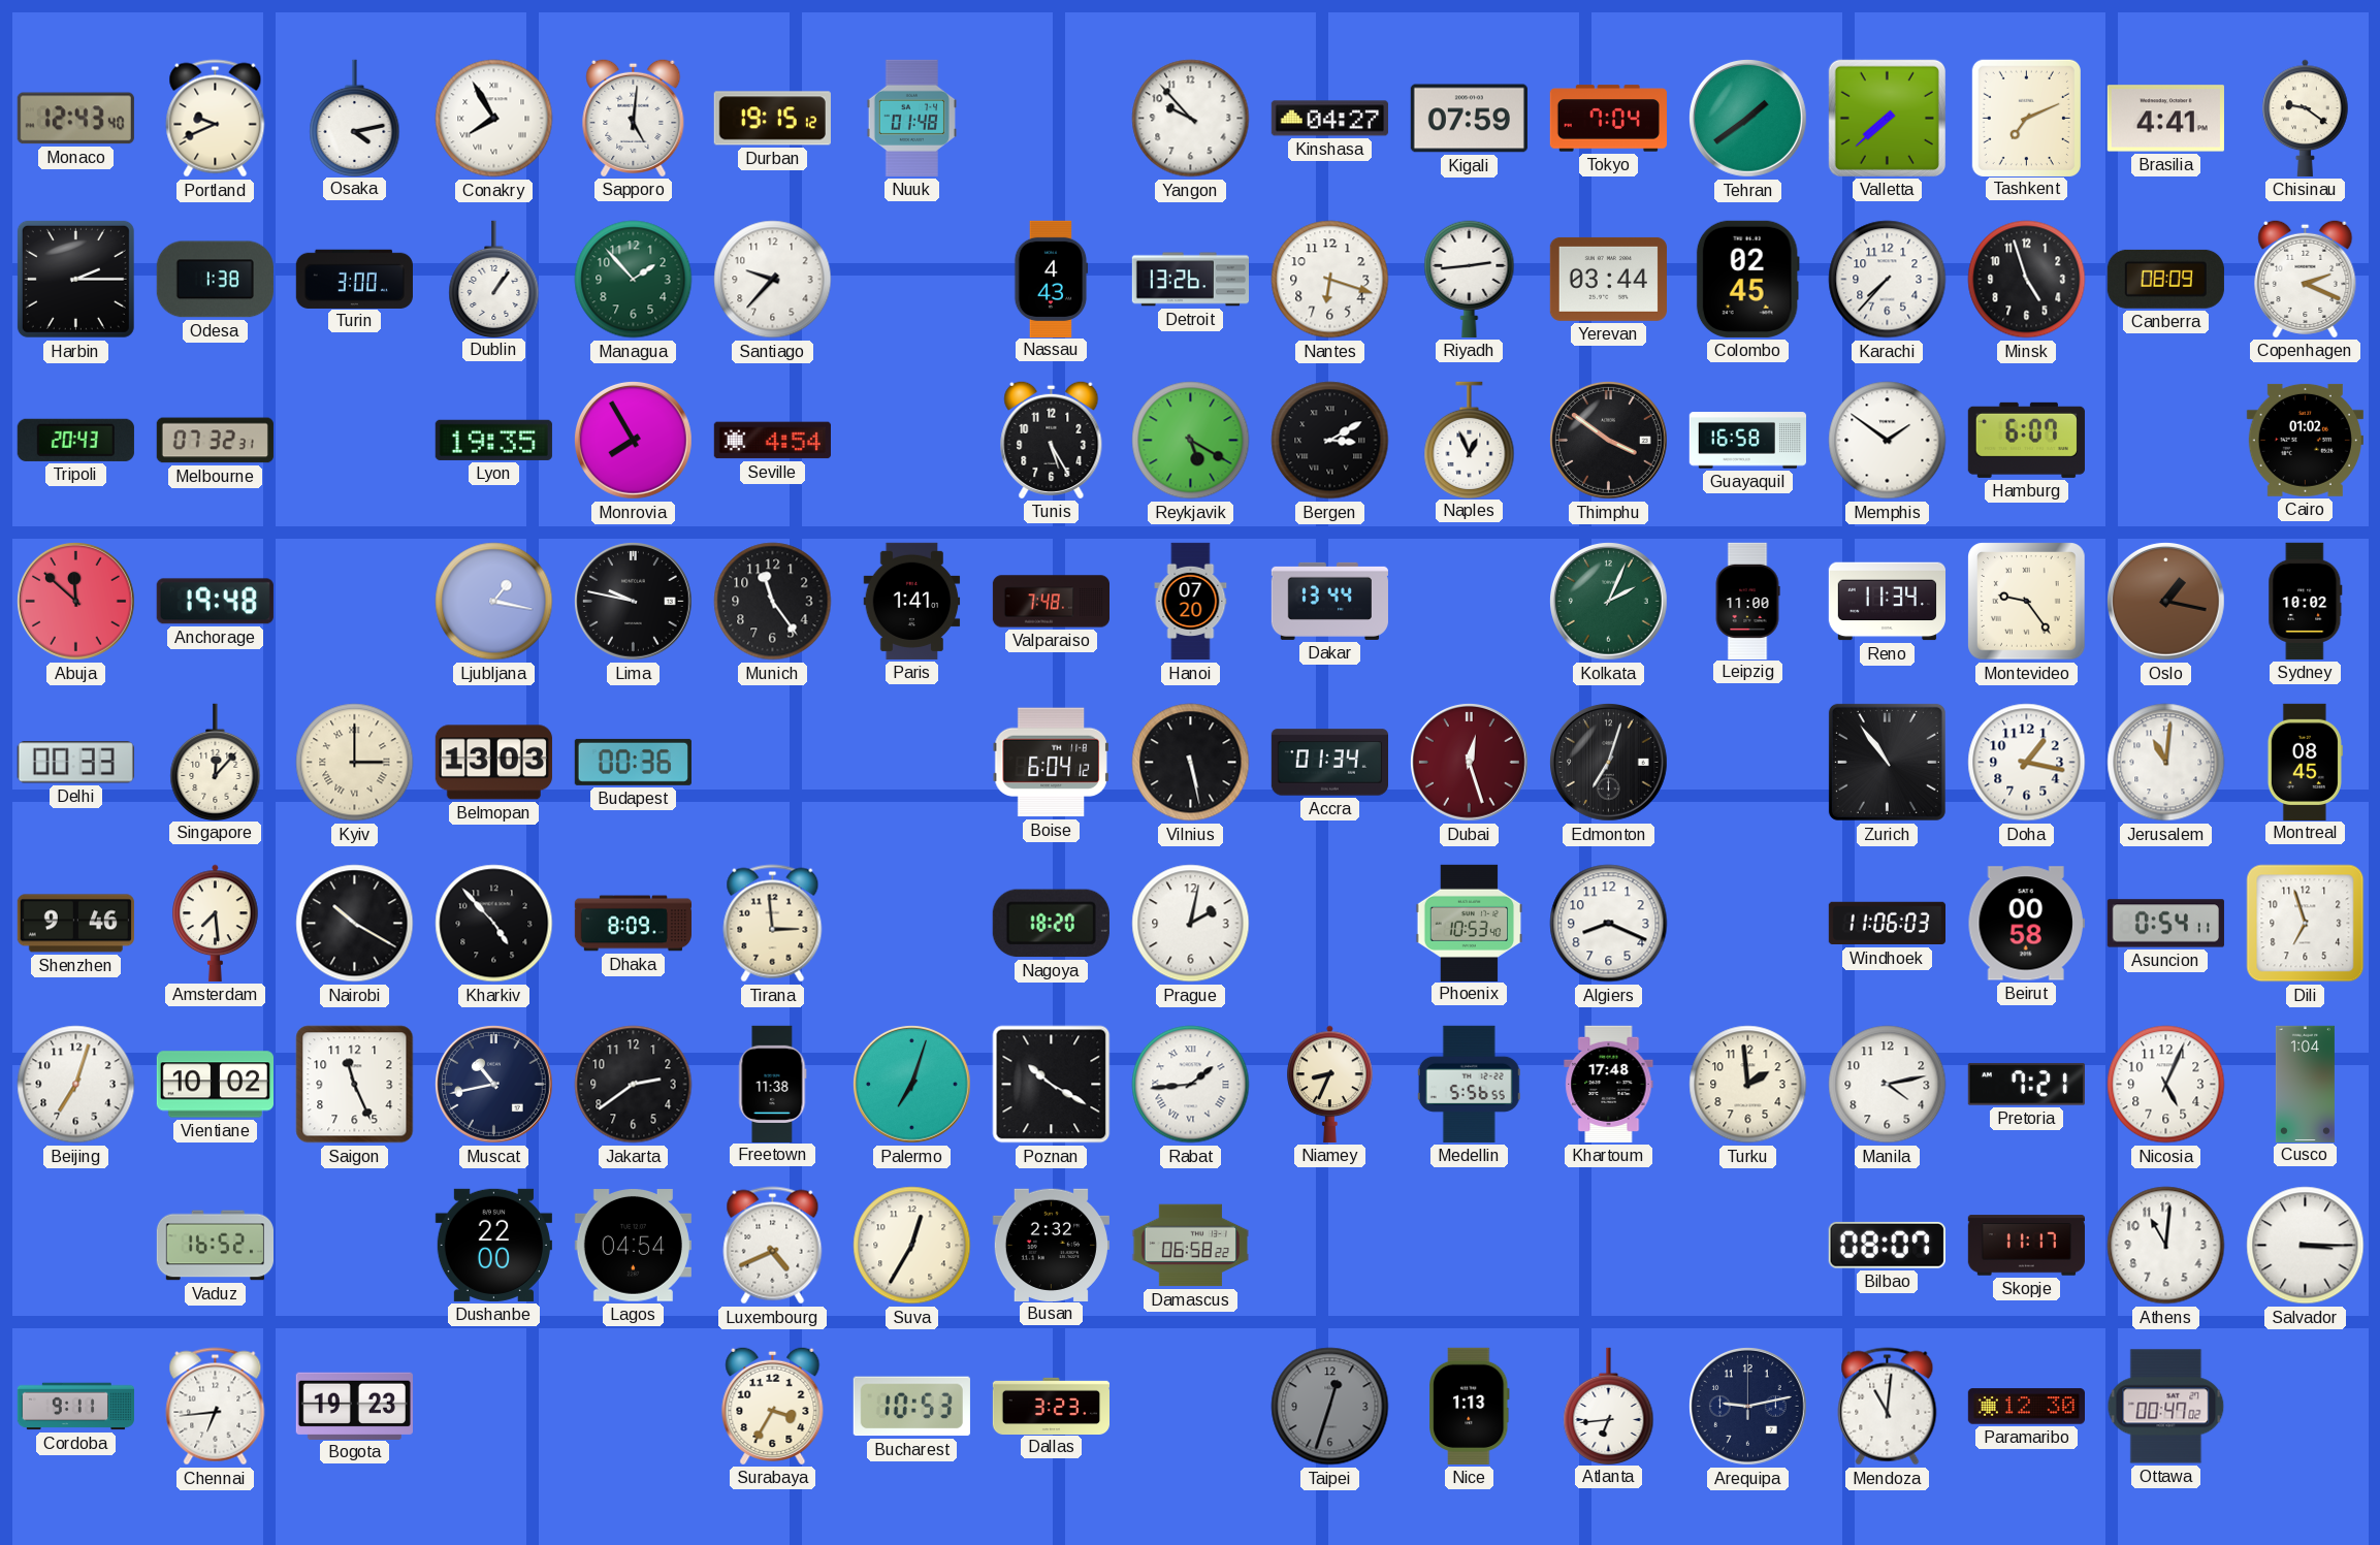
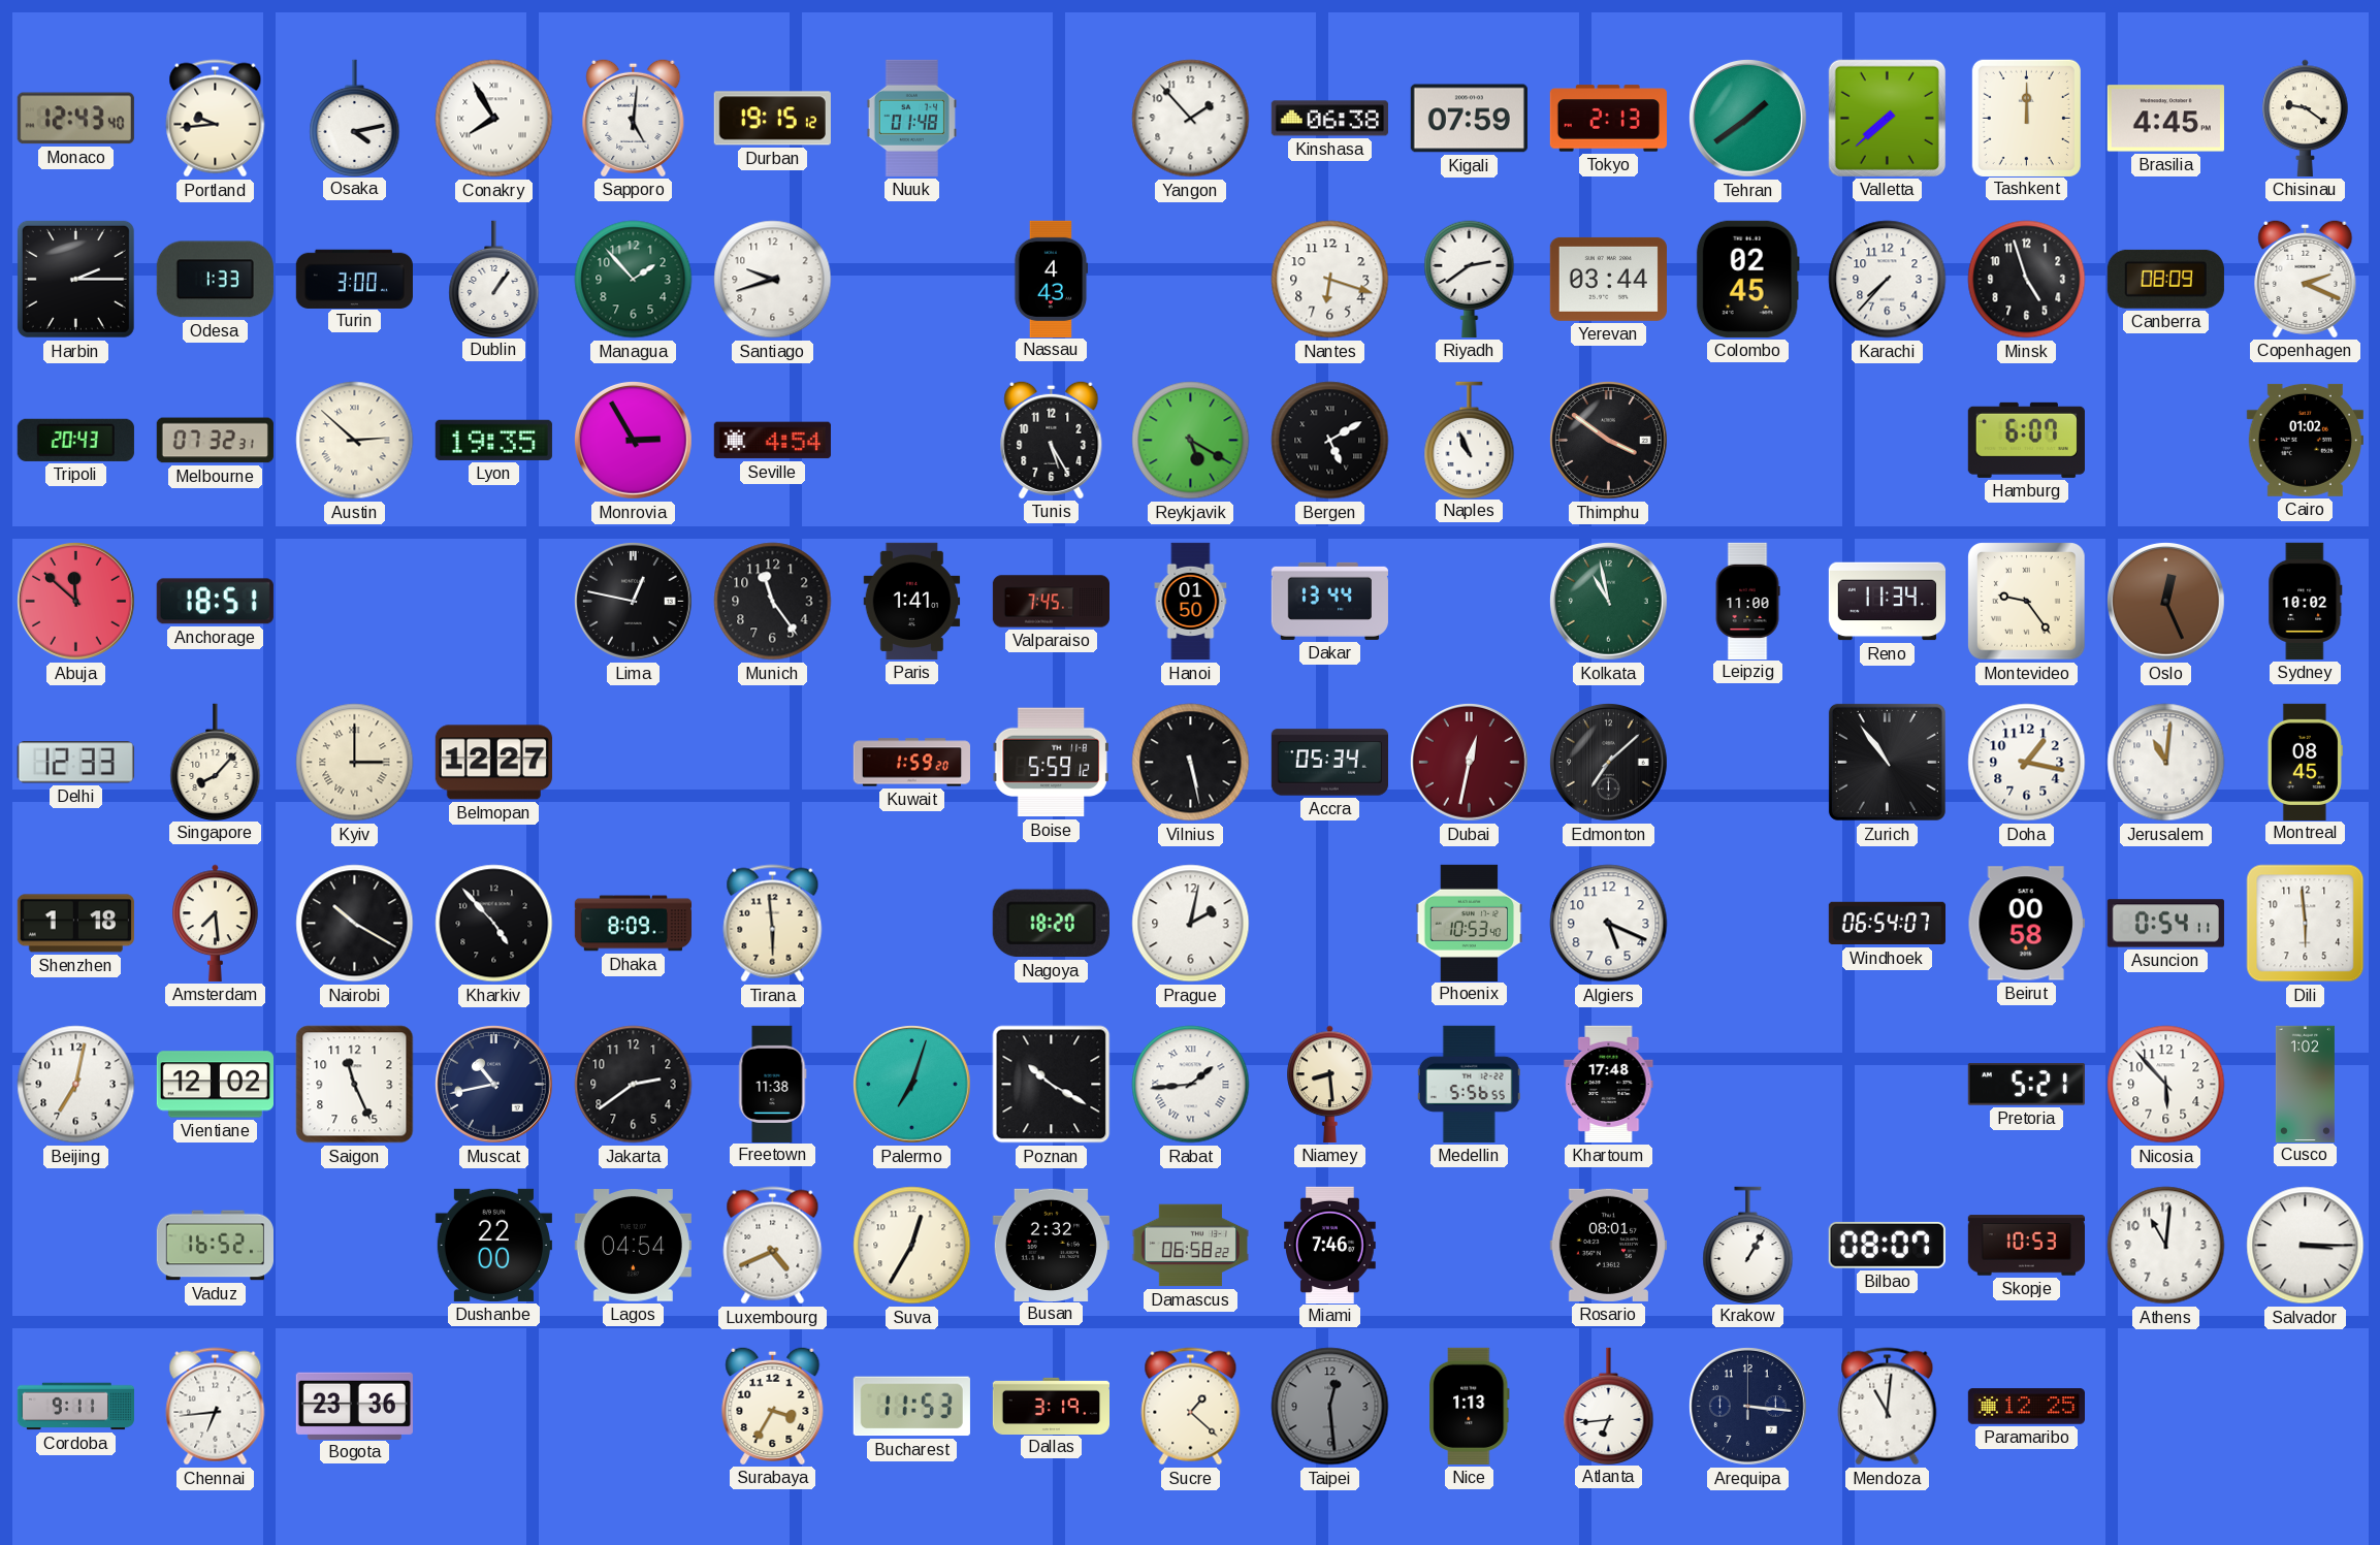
Portland: 9:41 -> 9:44
Yangon: 9:53 -> 1:53
Kinshasa: 04:27 -> 06:38
Tokyo: 7:04 -> 2:13
Tashkent: 7:11 -> 12:00
Brasilia: 4:41 -> 4:45
Odesa: 1:38 -> 1:33
Santiago: 9:37 -> 9:42
Detroit: 13:26 -> none
Riyadh: 2:44 -> 2:39
Austin: none -> 2:52
Monrovia: 7:55 -> 2:55
Bergen: 3:10 -> 5:10
Naples: 12:56 -> 10:56
Guayaquil: 16:58 -> none
Memphis: 1:51 -> none
Anchorage: 19:48 -> 18:51
Ljubljana: 1:17 -> none
Lima: 9:47 -> 12:47
Valparaiso: 7:48 -> 7:45
Hanoi: 07:20 -> 01:50
Kolkata: 2:04 -> 10:58
Oslo: 1:17 -> 12:26
Delhi: 00:33 -> 12:33
Singapore: 12:07 -> 8:07
Belmopan: 13:03 -> 12:27
Budapest: 00:36 -> none
Kuwait: none -> 1:59
Boise: 6:04 -> 5:59
Accra: 01:34 -> 05:34
Dubai: 12:27 -> 12:32
Edmonton: 7:03 -> 7:08
Shenzhen: 9:46 -> 1:18
Tirana: 2:59 -> 5:59
Algiers: 8:19 -> 5:19
Windhoek: 11:06 -> 06:54
Dili: 6:57 -> 5:59
Beijing: 7:03 -> 7:02
Vientiane: 10:02 -> 12:02
Niamey: 8:34 -> 8:29
Turku: 1:59 -> none
Manila: 4:13 -> none
Pretoria: 7:21 -> 5:21
Nicosia: 5:04 -> 5:53
Cusco: 1:04 -> 1:02
Miami: none -> 7:46
Rosario: none -> 08:01
Krakow: none -> 1:05
Skopje: 11:17 -> 10:53
Bogota: 19:23 -> 23:36
Bucharest: 10:53 -> 11:53
Dallas: 3:23 -> 3:19
Sucre: none -> 1:22
Taipei: 12:33 -> 12:29
Arequipa: 9:13 -> 3:16
Paramaribo: 12:30 -> 12:25
Ottawa: 00:47 -> none
